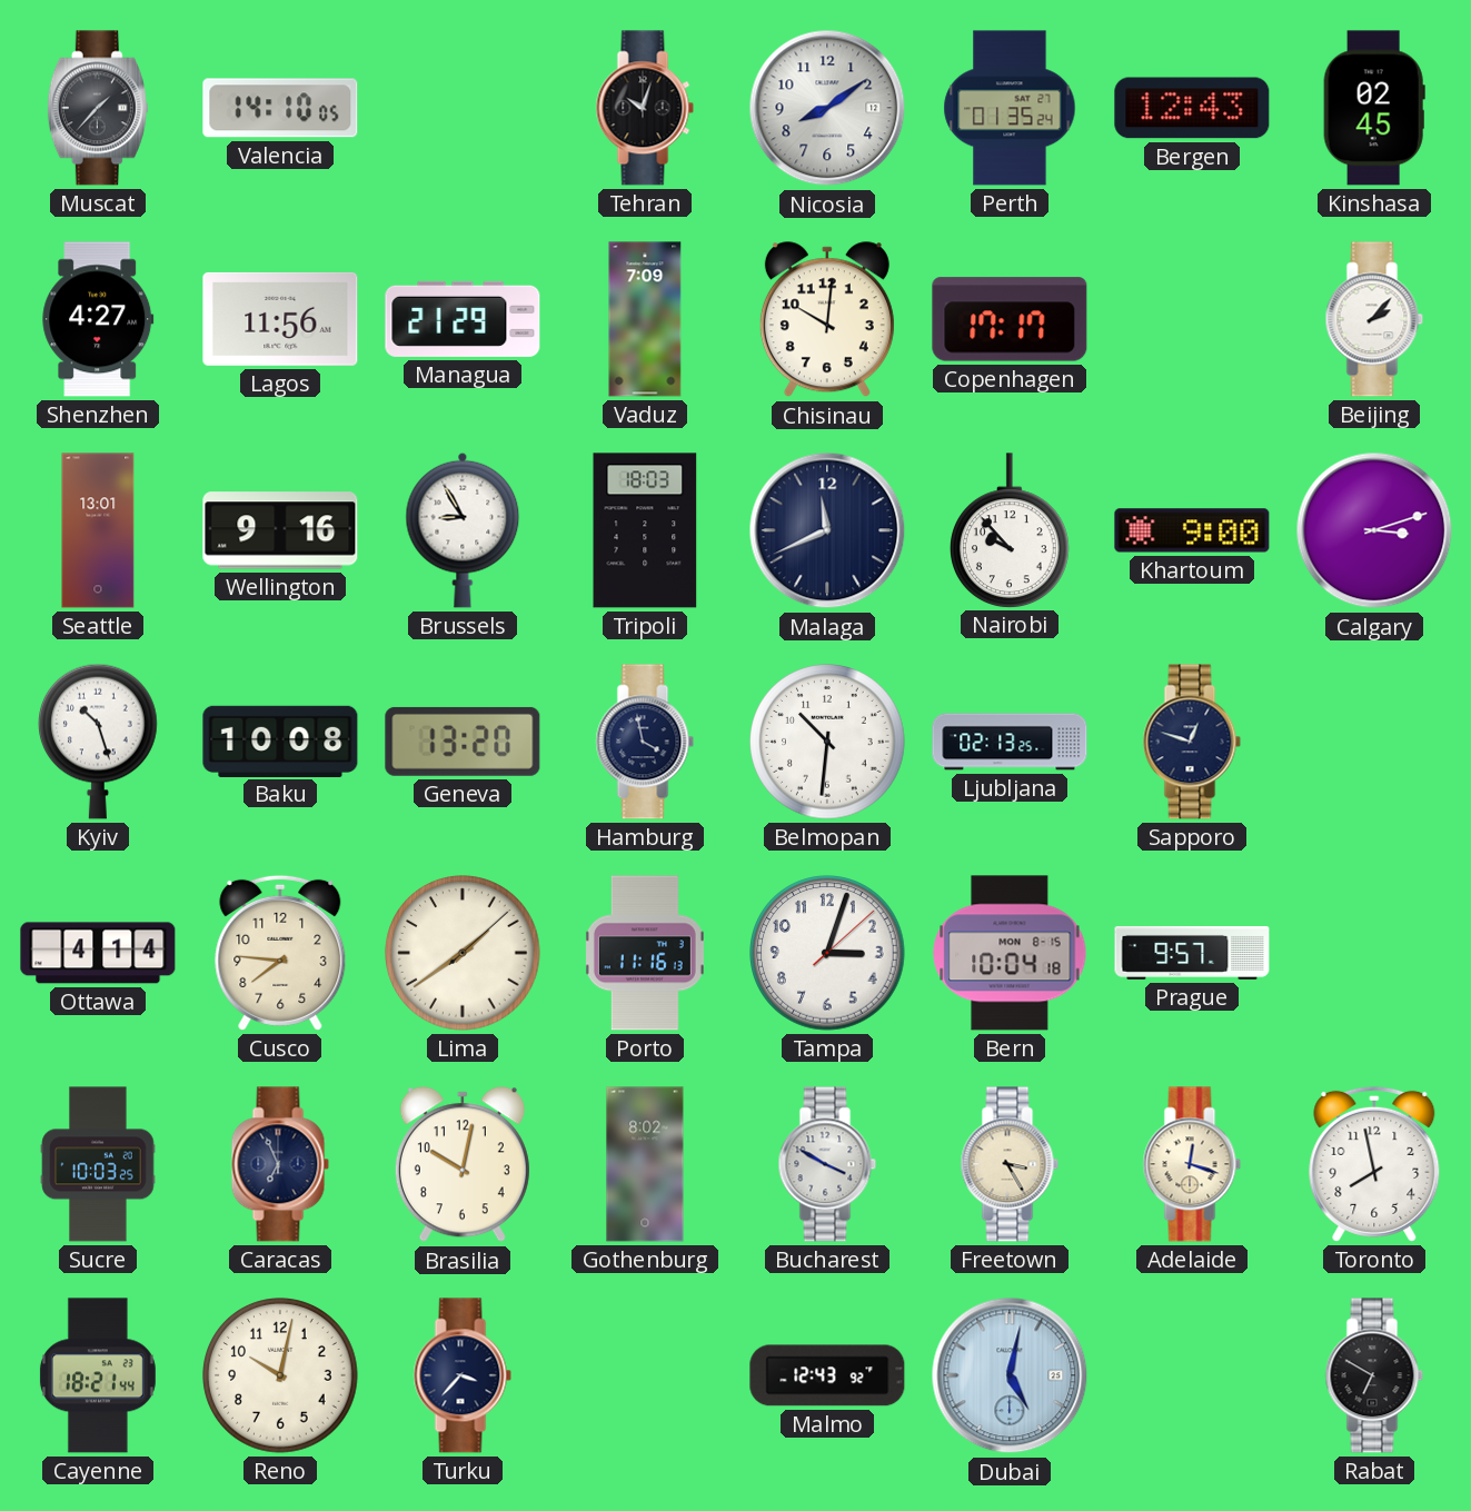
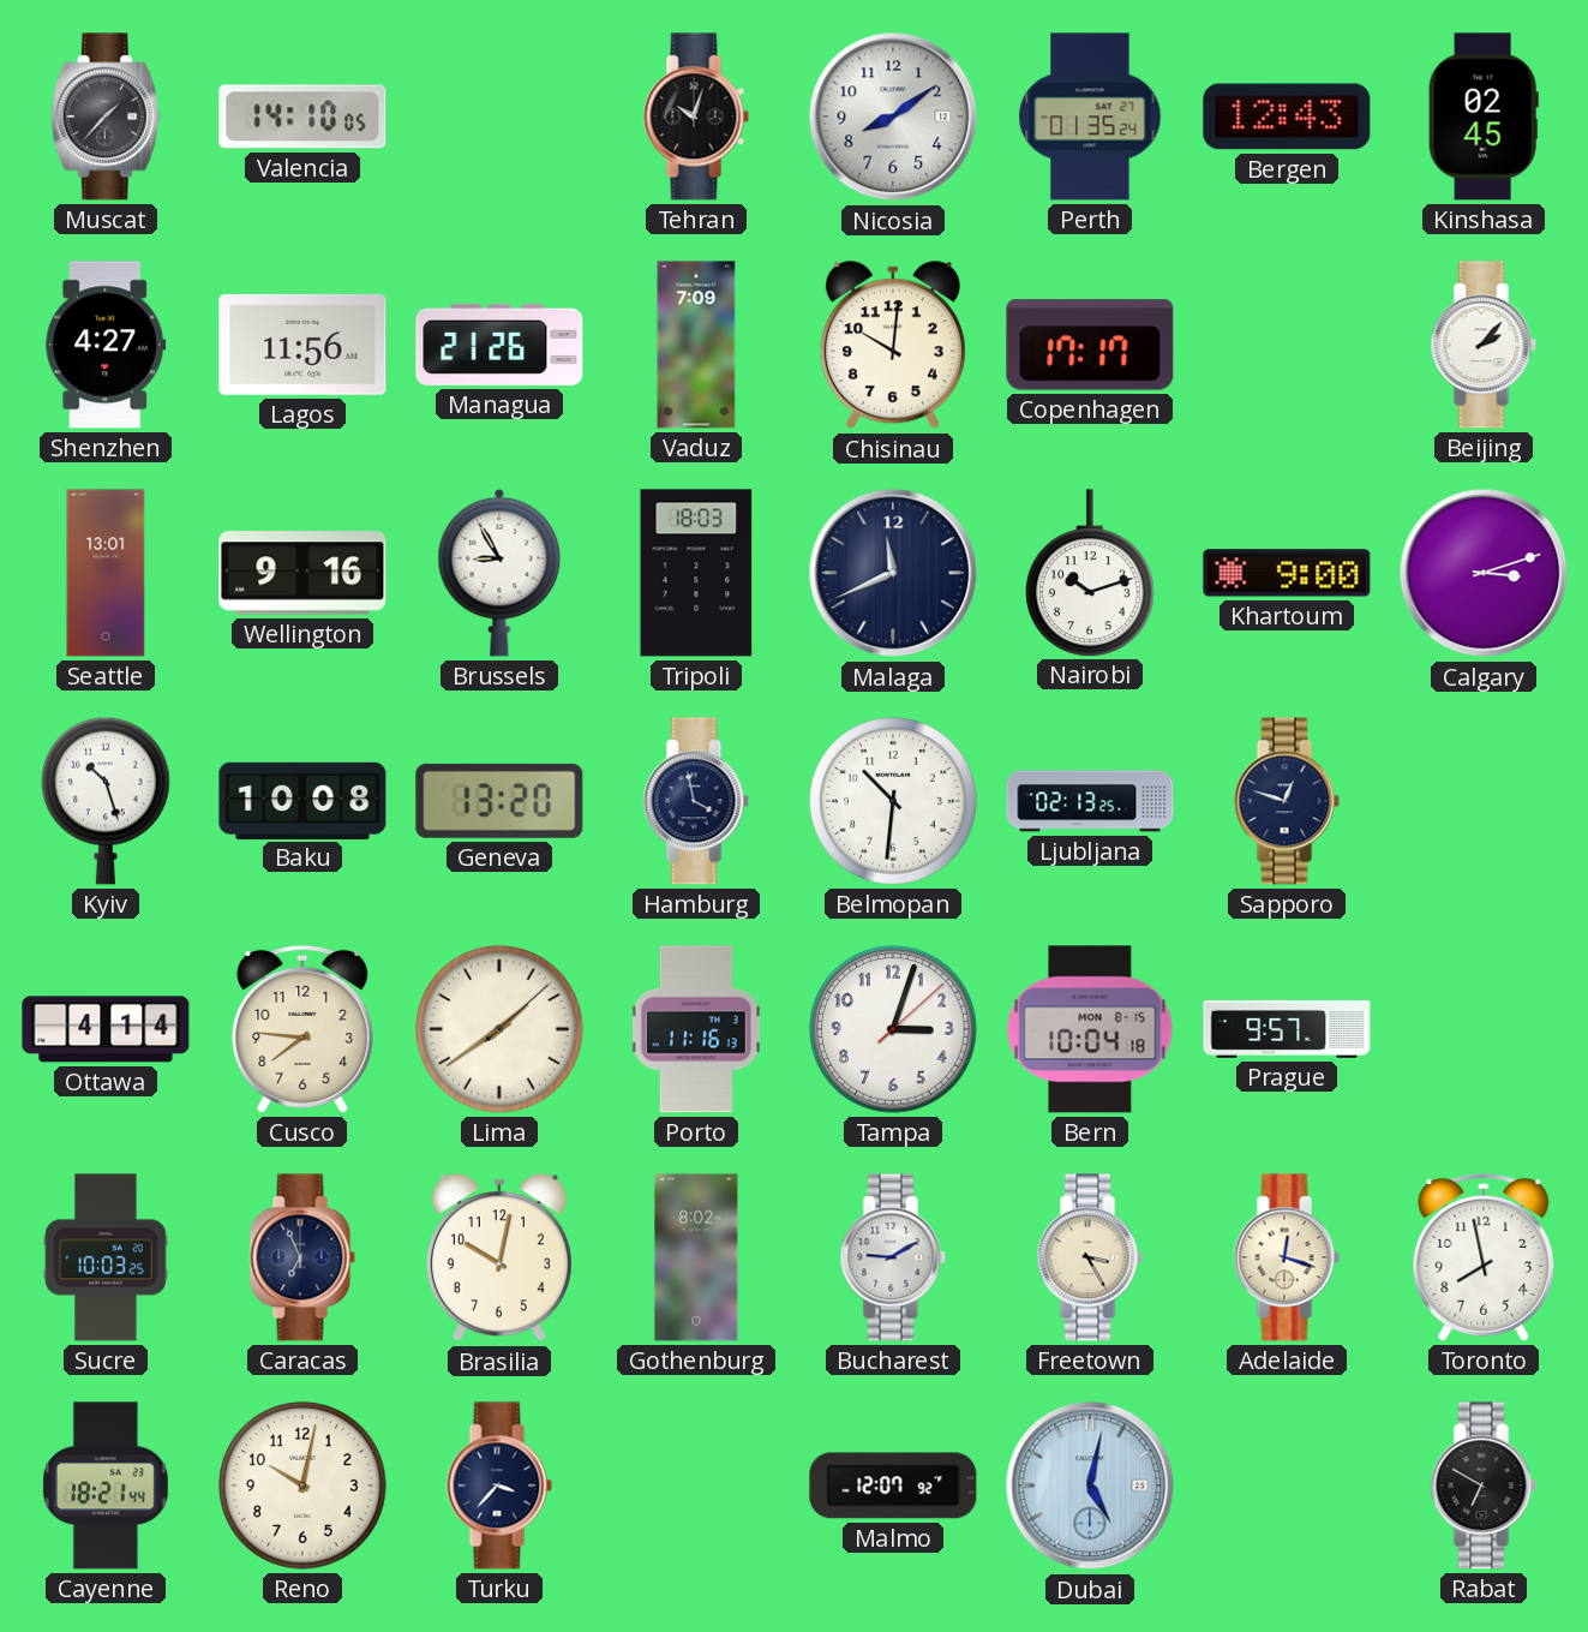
Managua: 21:29 -> 21:26
Nairobi: 9:53 -> 10:12
Bucharest: 3:50 -> 9:10
Malmo: 12:43 -> 12:07
